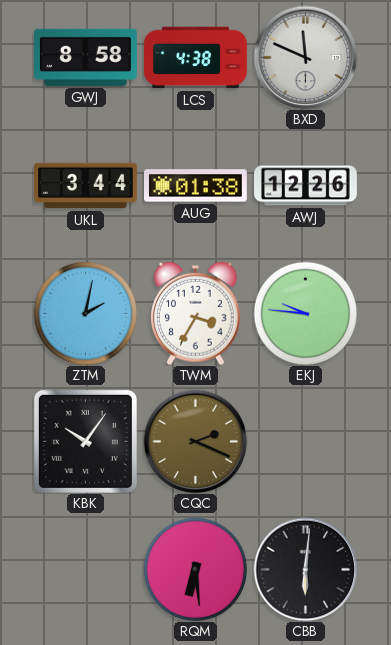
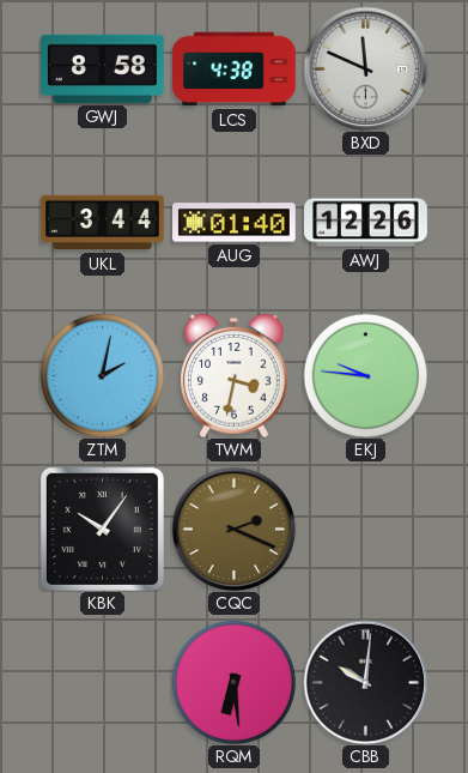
AUG: 01:38 -> 01:40
TWM: 3:35 -> 3:32
CBB: 6:01 -> 10:01
